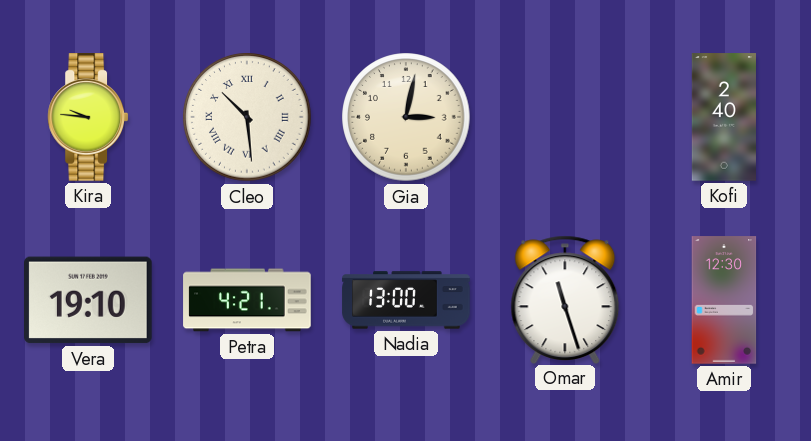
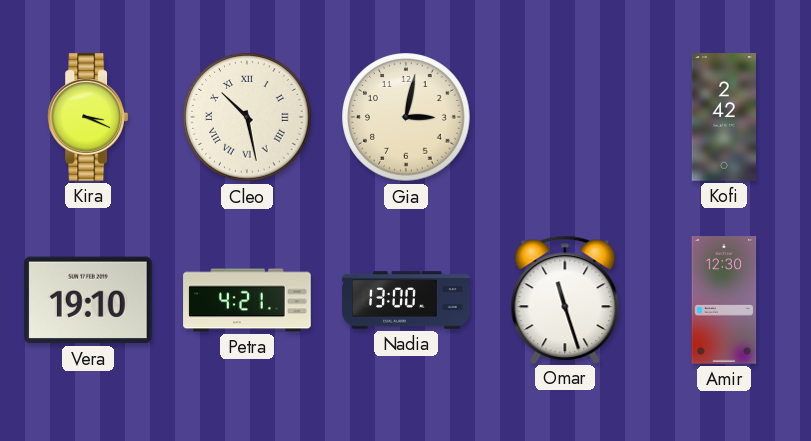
Kira: 9:46 -> 3:19
Cleo: 10:29 -> 10:28
Kofi: 2:40 -> 2:42
